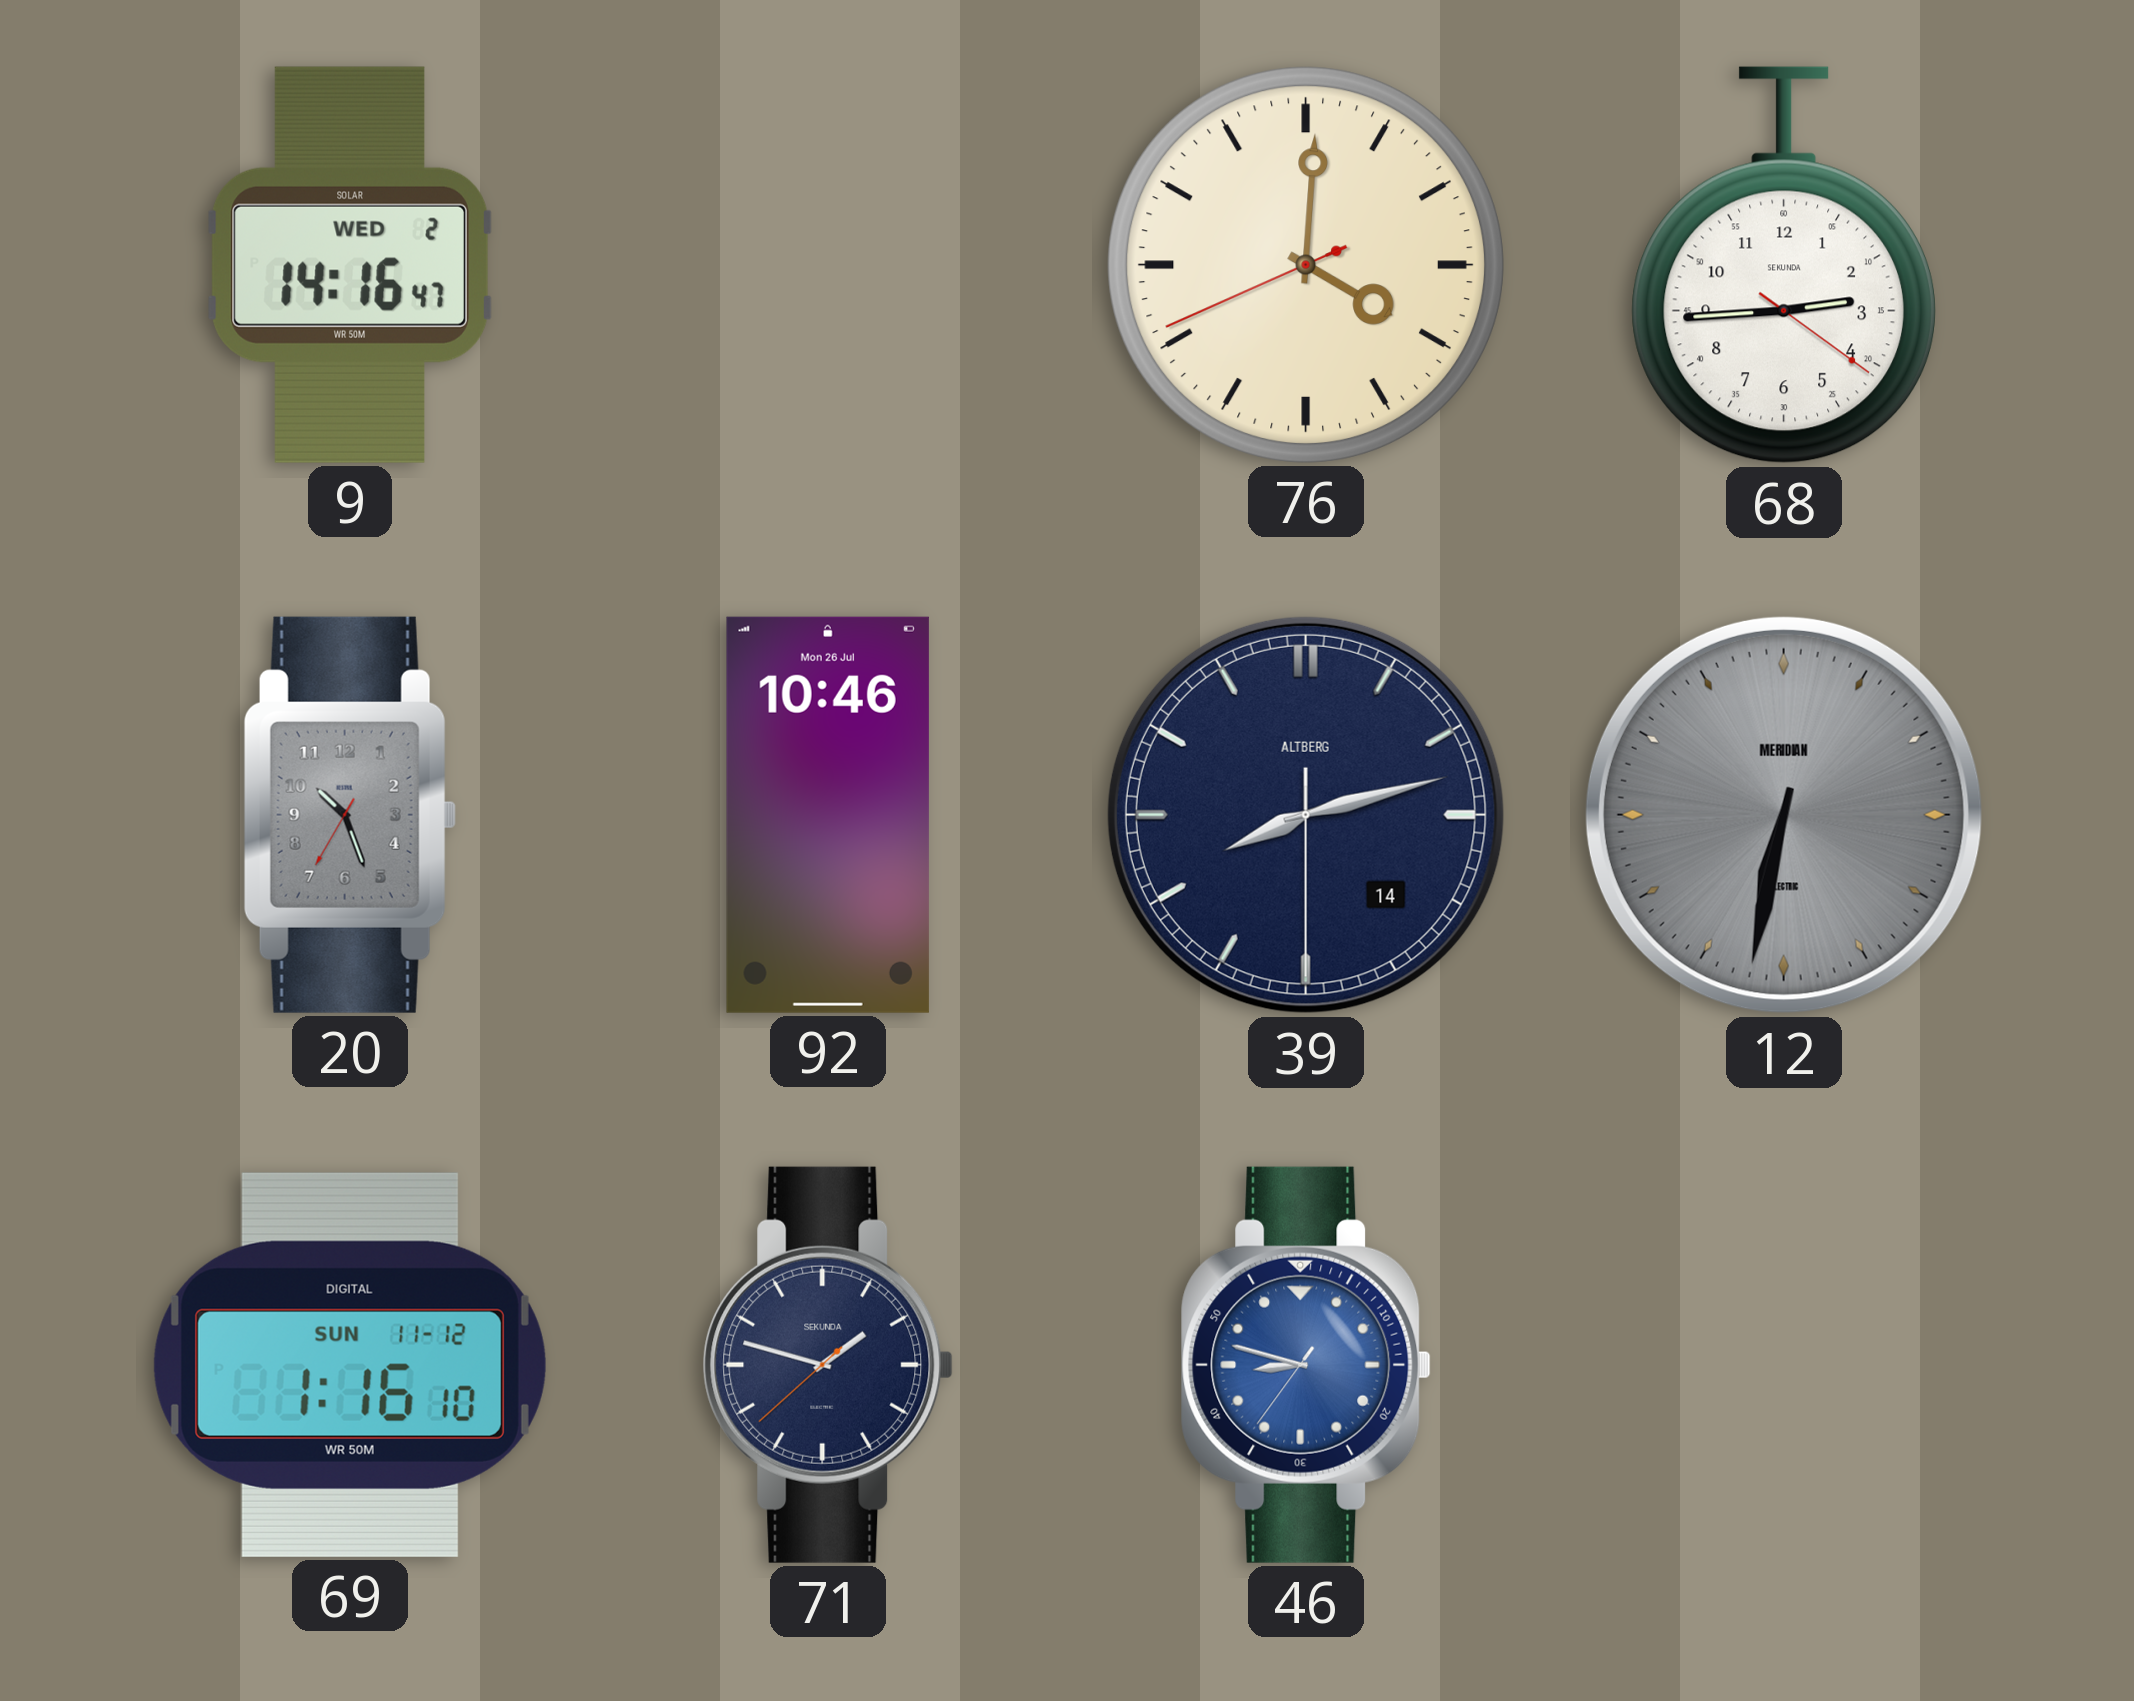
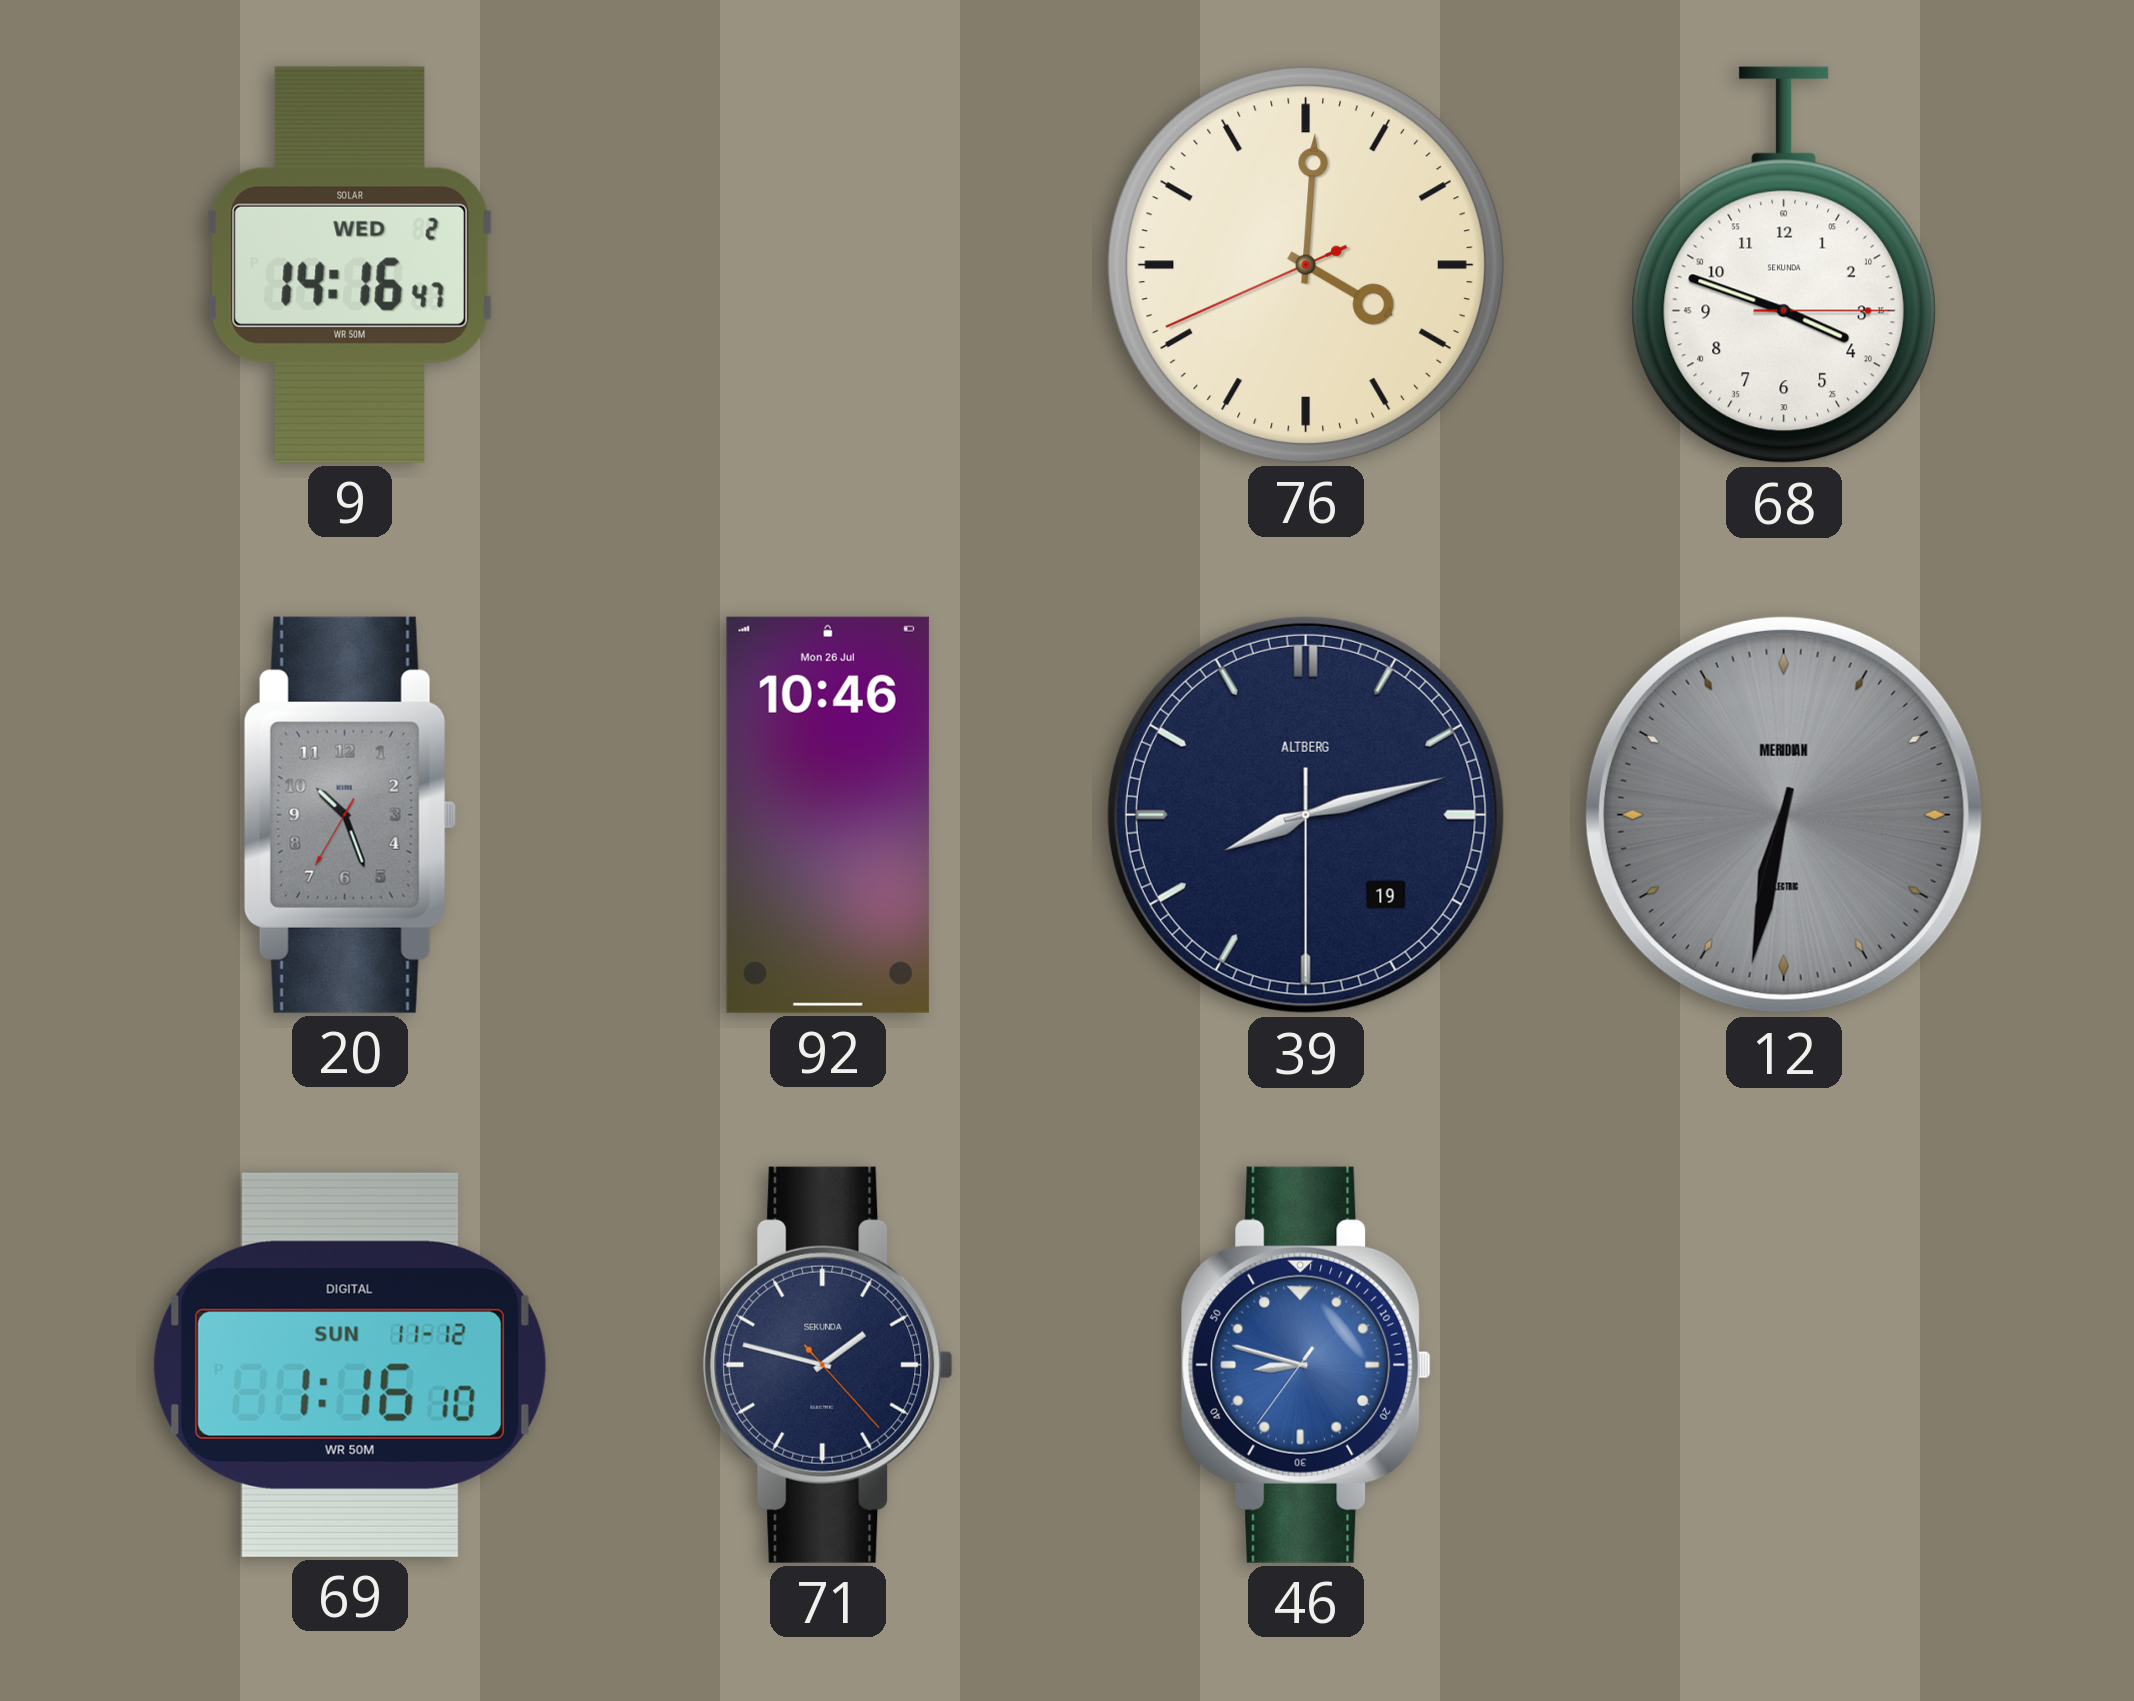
68: 2:44 -> 3:48
39 date: 14 -> 19
71: 1:47:38 -> 1:47:23
